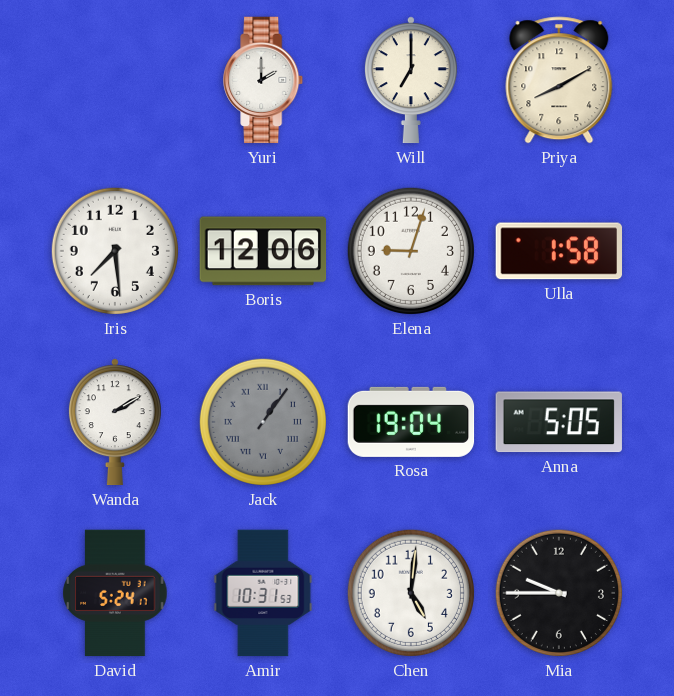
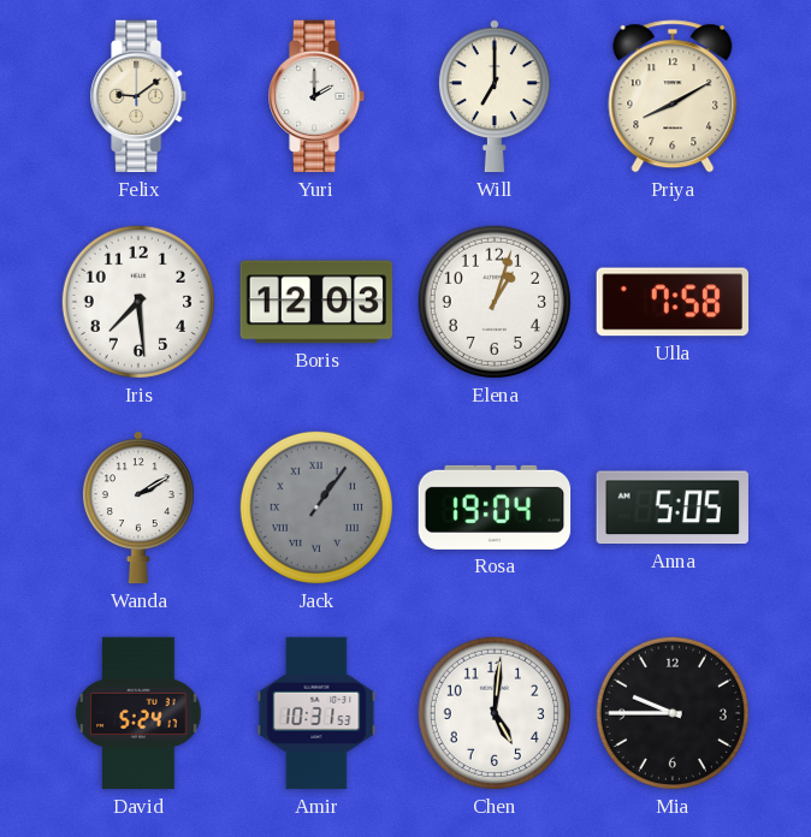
Felix: none -> 9:09
Boris: 12:06 -> 12:03
Elena: 9:03 -> 1:03
Ulla: 1:58 -> 7:58
